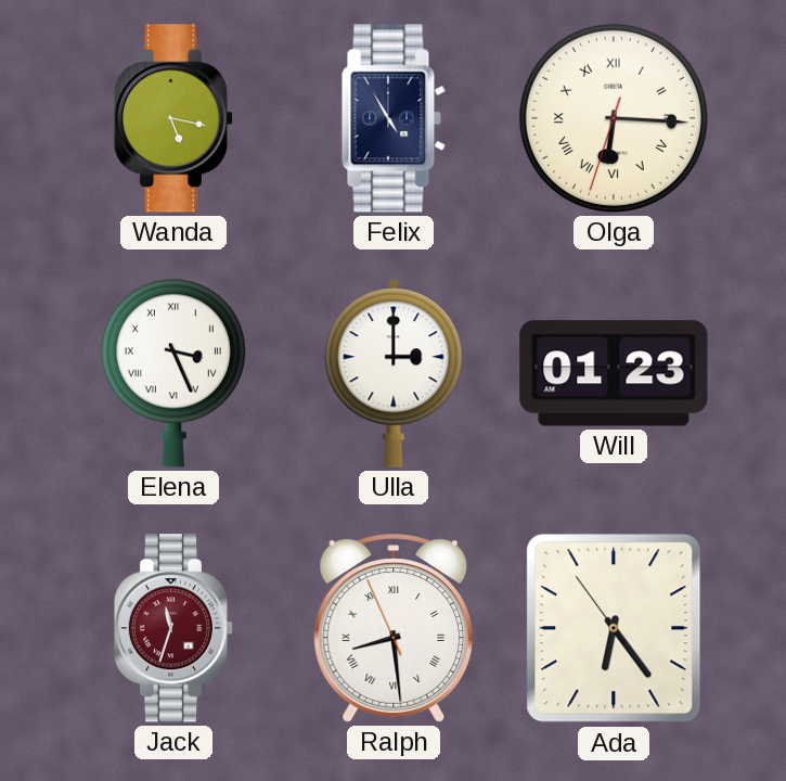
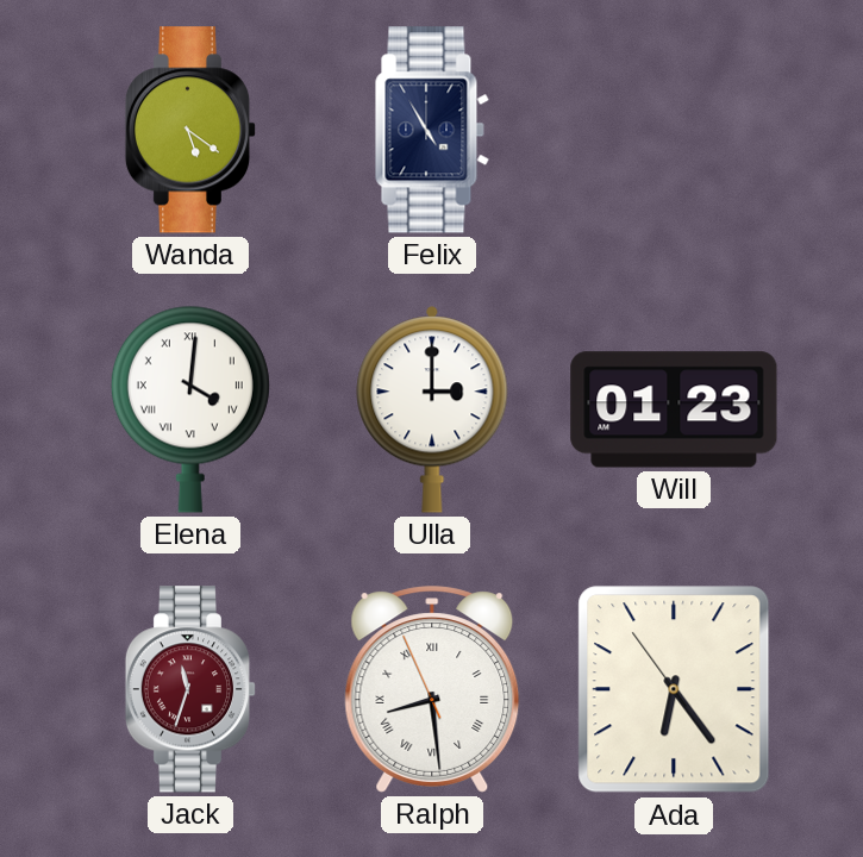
Wanda: 5:17 -> 5:21
Olga: 6:15 -> none
Elena: 3:26 -> 4:01
